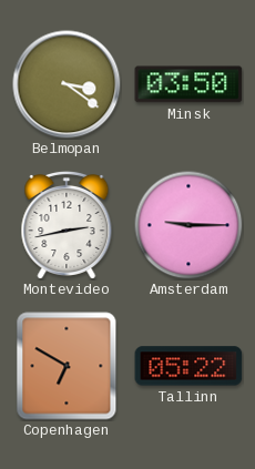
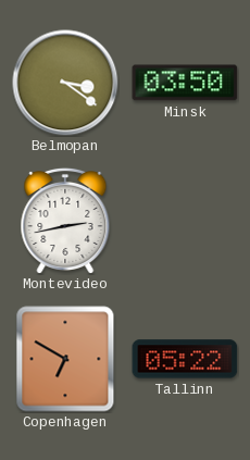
Amsterdam: 9:15 -> none
